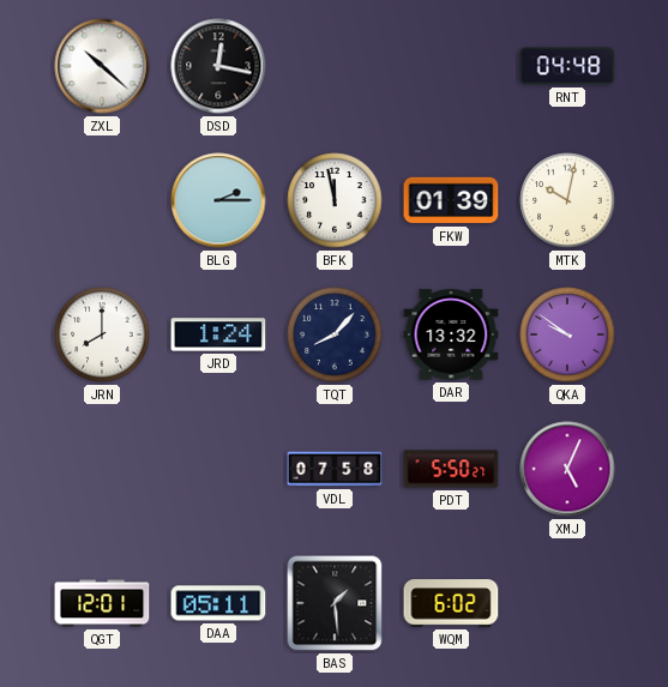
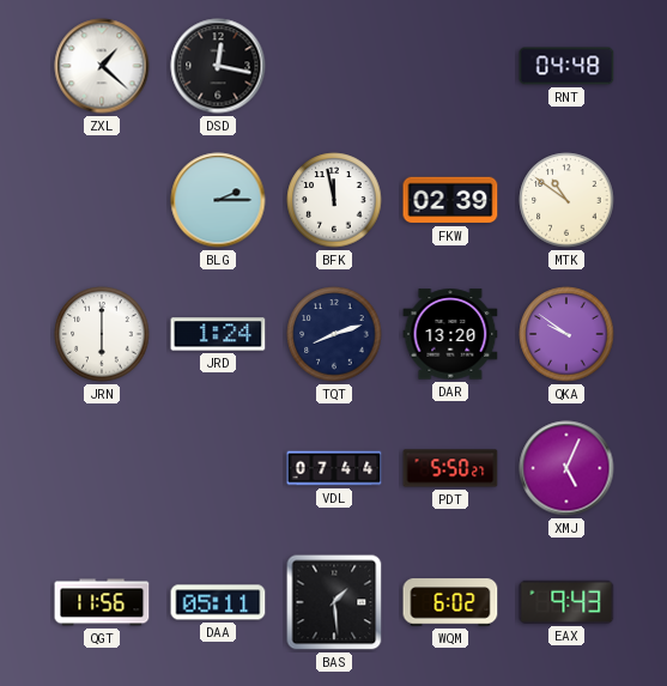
ZXL: 10:22 -> 1:22
FKW: 01:39 -> 02:39
MTK: 10:02 -> 10:51
JRN: 8:00 -> 6:00
TQT: 8:07 -> 8:12
DAR: 13:32 -> 13:20
VDL: 07:58 -> 07:44
QGT: 12:01 -> 11:56
EAX: none -> 9:43
